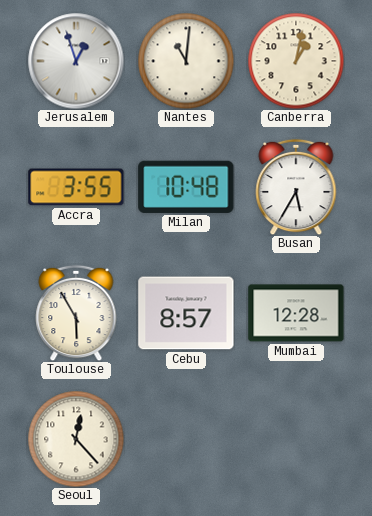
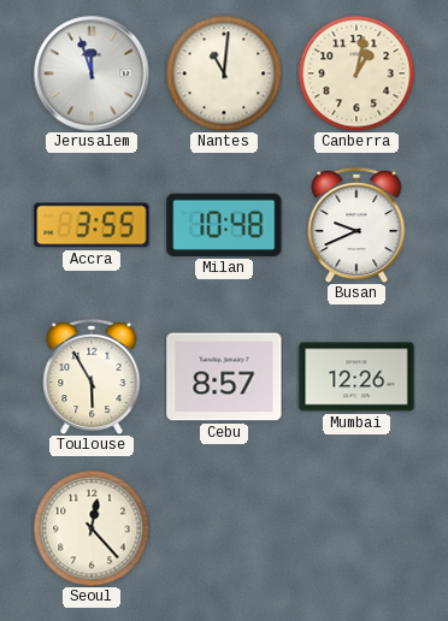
Jerusalem: 12:57 -> 11:57
Busan: 5:35 -> 9:41
Mumbai: 12:28 -> 12:26
